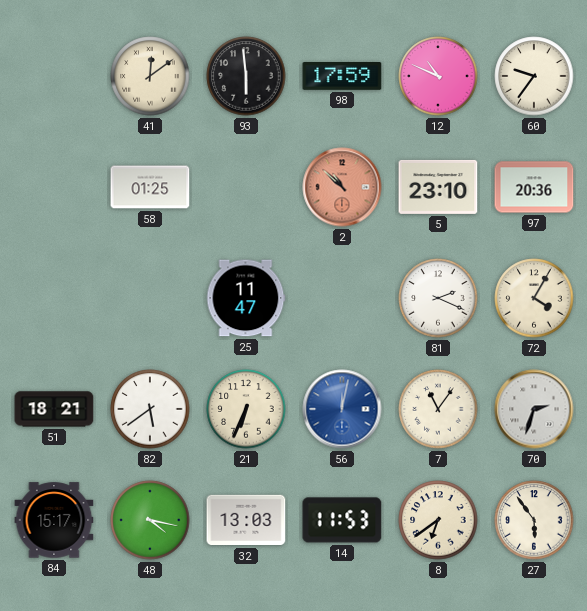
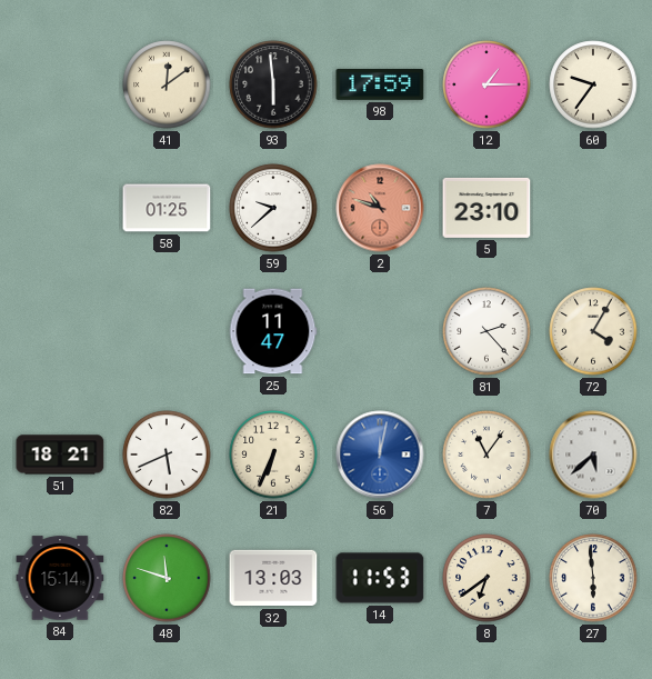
12: 10:49 -> 1:15
59: none -> 9:38
2: 10:52 -> 10:48
97: 20:36 -> none
81: 2:19 -> 2:23
82: 5:39 -> 5:41
70: 2:33 -> 5:38
84: 15:17 -> 15:14
48: 4:17 -> 11:48
27: 5:54 -> 5:59
